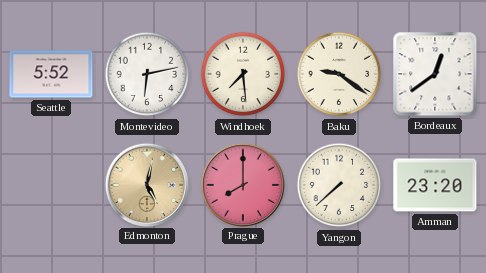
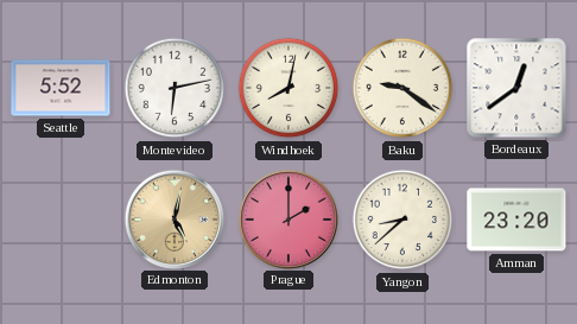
Windhoek: 7:29 -> 8:02
Prague: 8:00 -> 2:00
Yangon: 7:38 -> 8:38
